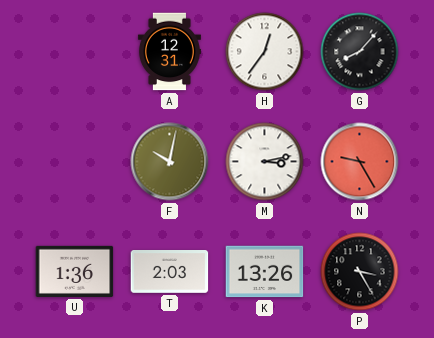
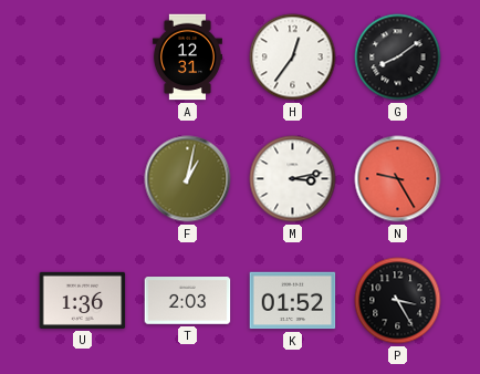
G: 8:07 -> 8:09
F: 10:02 -> 1:02
K: 13:26 -> 01:52
